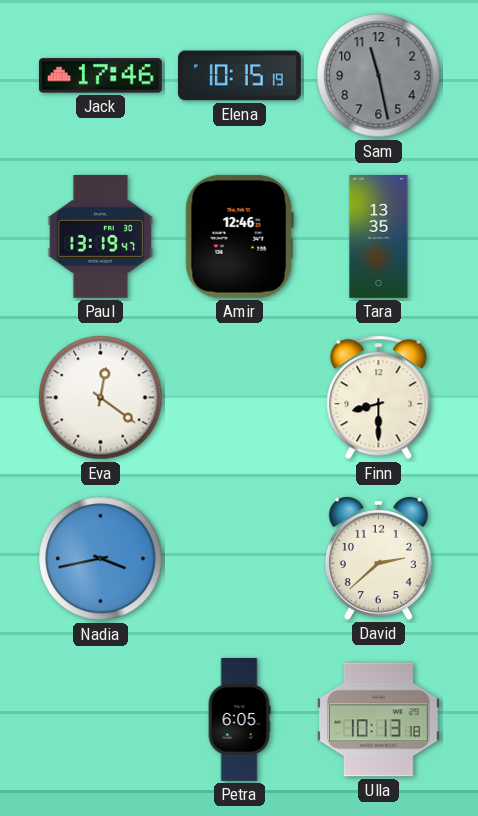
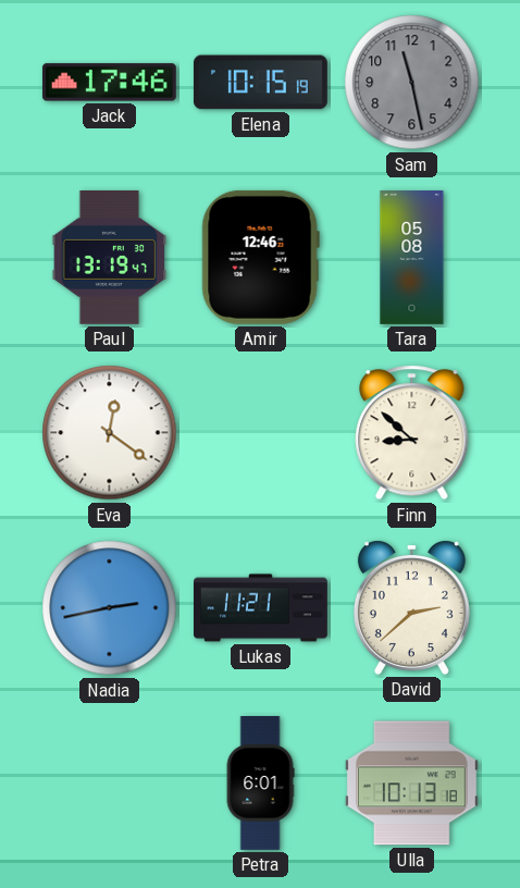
Tara: 13:35 -> 05:08
Finn: 8:30 -> 8:52
Nadia: 3:43 -> 2:43
Lukas: none -> 11:21
Petra: 6:05 -> 6:01
